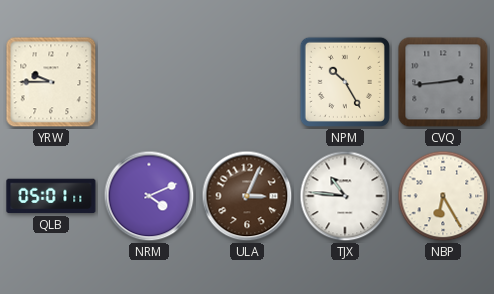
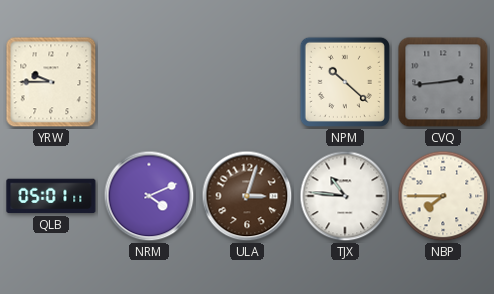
NPM: 10:25 -> 10:22
ULA: 3:04 -> 3:03
NBP: 6:25 -> 7:45
